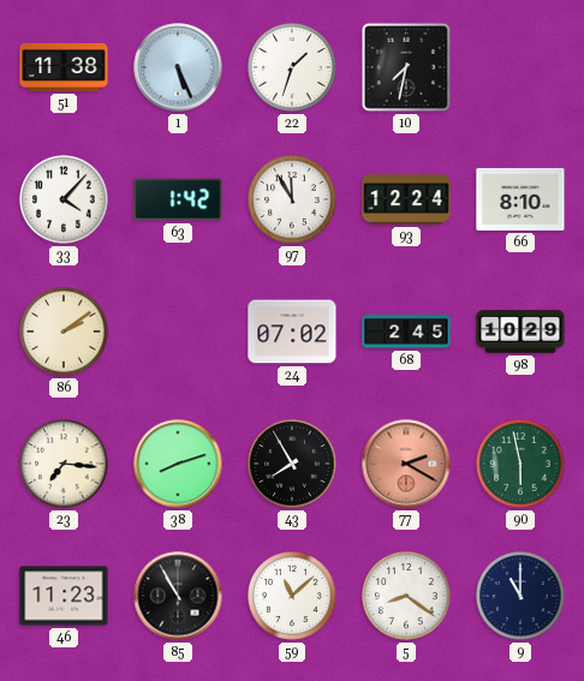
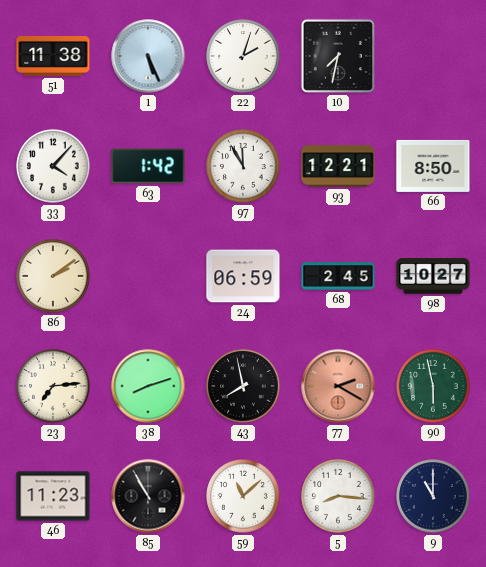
22: 1:33 -> 2:03
93: 12:24 -> 12:21
66: 8:10 -> 8:50
24: 07:02 -> 06:59
98: 10:29 -> 10:27
23: 7:16 -> 7:14
43: 7:55 -> 7:58
5: 8:21 -> 8:16
